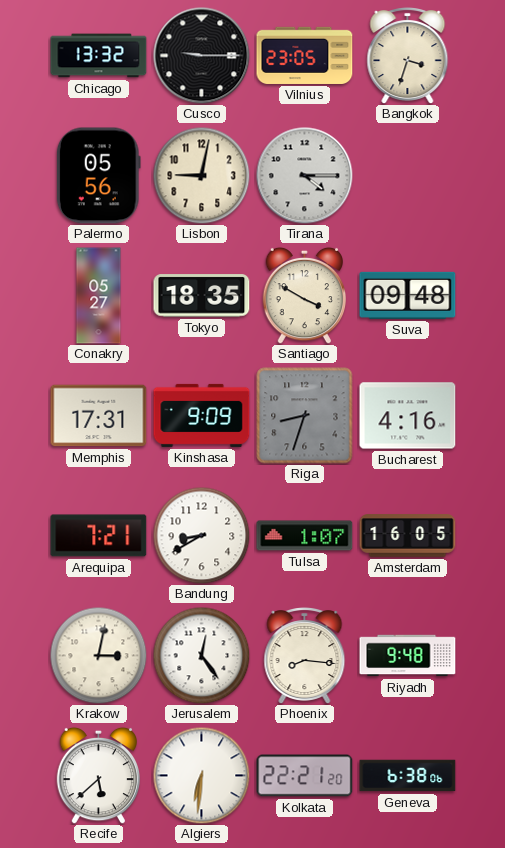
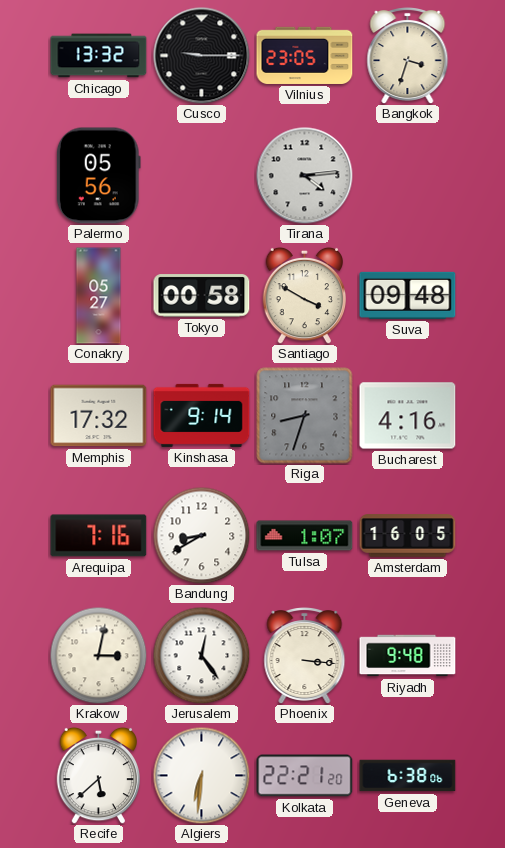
Lisbon: 9:02 -> none
Tirana: 4:15 -> 4:14
Tokyo: 18:35 -> 00:58
Memphis: 17:31 -> 17:32
Kinshasa: 9:09 -> 9:14
Arequipa: 7:21 -> 7:16
Phoenix: 8:16 -> 3:16
